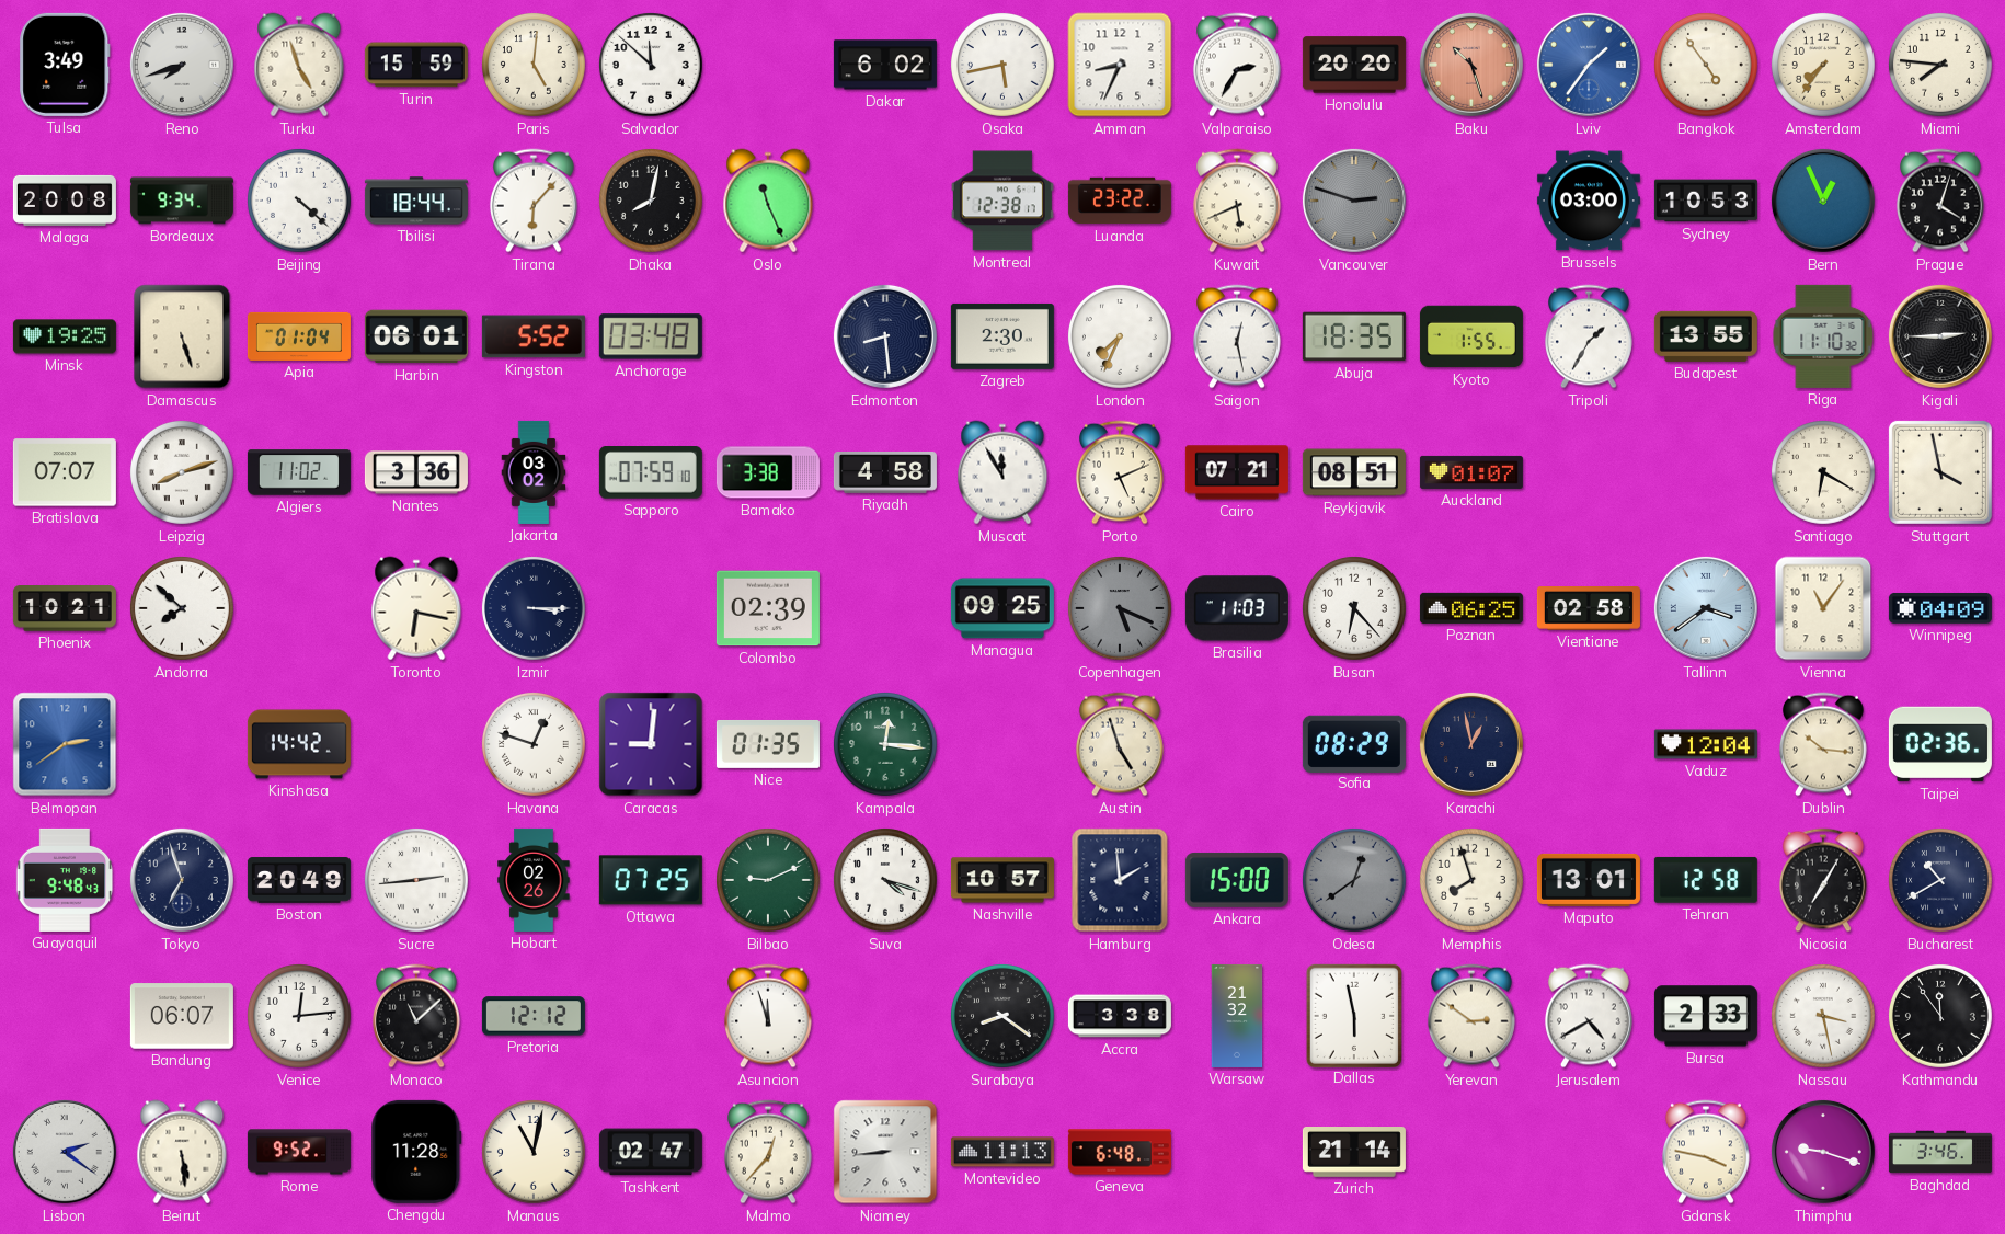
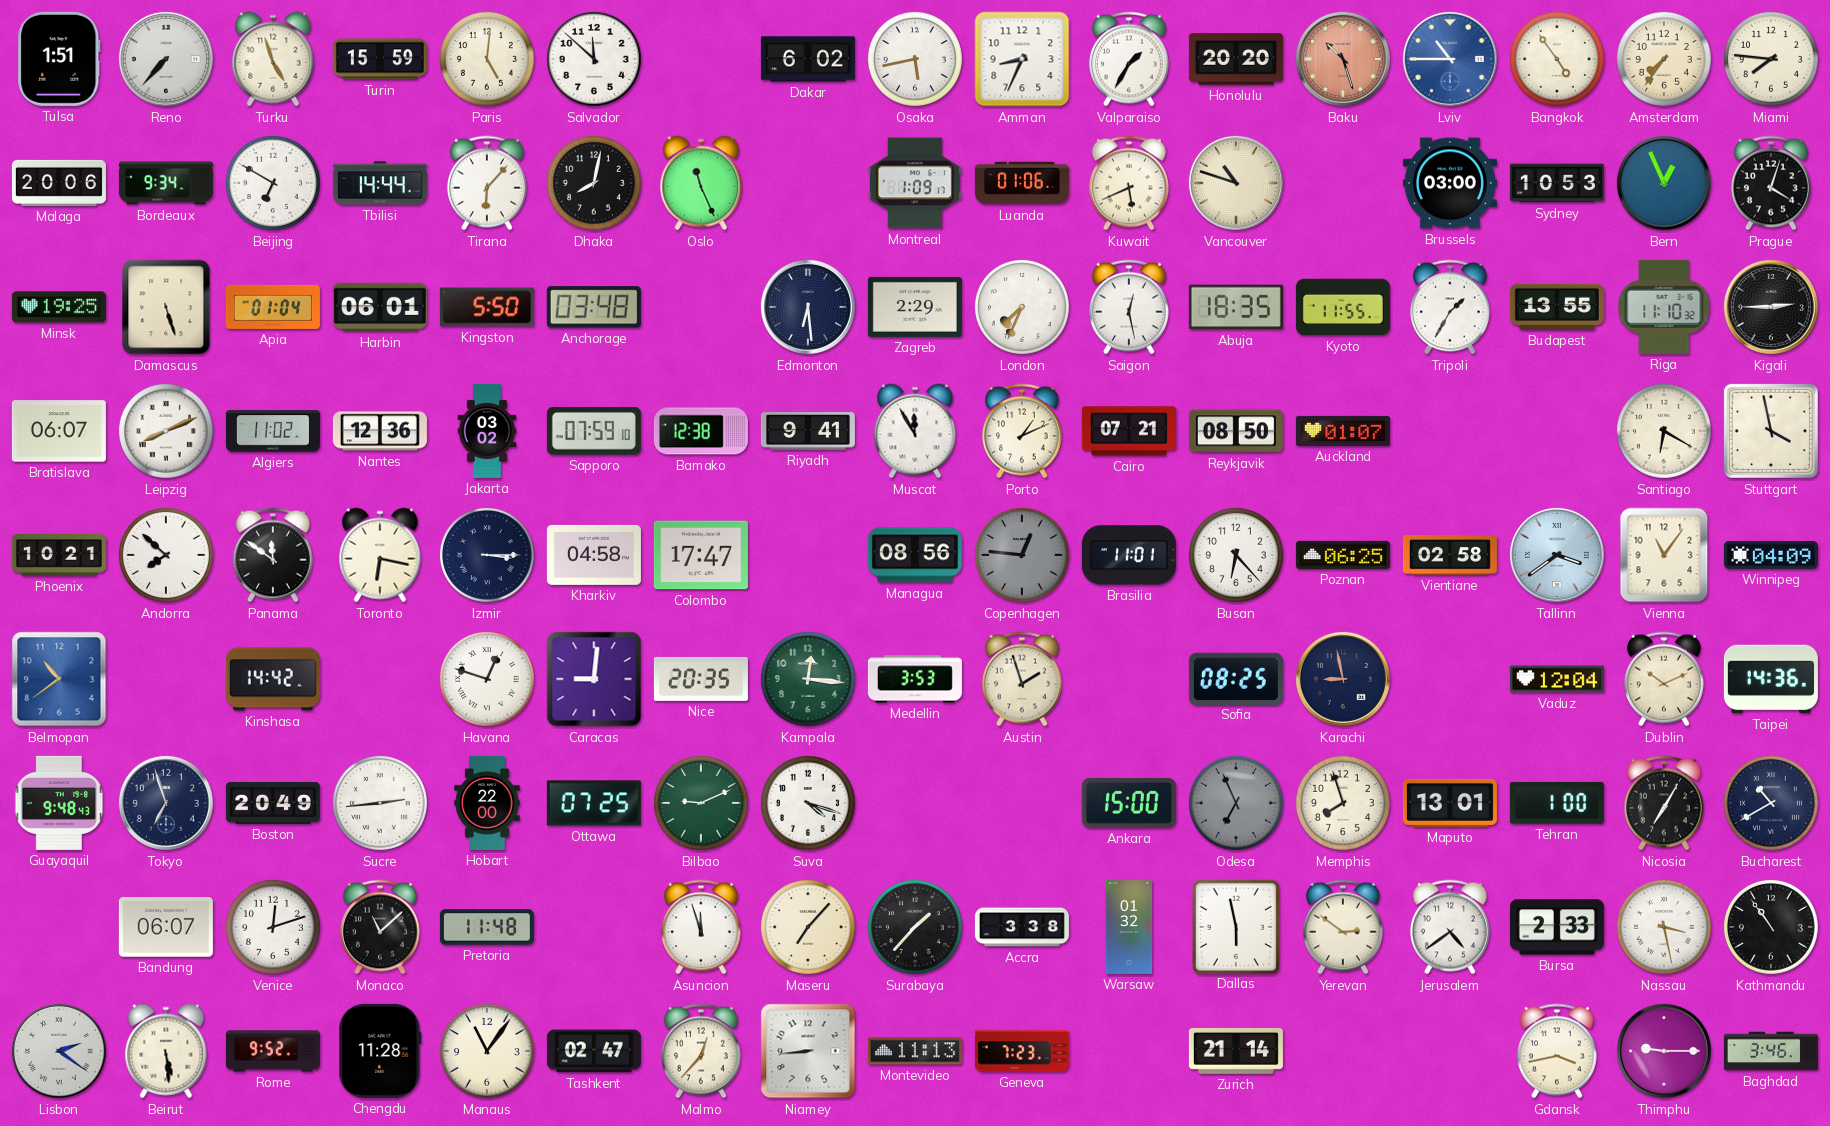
Tulsa: 3:49 -> 1:51
Reno: 7:42 -> 7:37
Valparaiso: 2:35 -> 1:35
Lviv: 1:36 -> 10:45
Malaga: 20:08 -> 20:06
Beijing: 4:22 -> 6:50
Tbilisi: 18:44 -> 14:44
Montreal: 12:38 -> 1:09
Luanda: 23:22 -> 01:06
Vancouver: 2:48 -> 10:48
Vancouver dial: grey -> cream
Kingston: 5:52 -> 5:50
Edmonton: 8:29 -> 6:29
Zagreb: 2:30 -> 2:29
Kyoto: 1:55 -> 11:55
Bratislava: 07:07 -> 06:07
Leipzig: 8:12 -> 8:11
Nantes: 3:36 -> 12:36
Bamako: 3:38 -> 12:38
Riyadh: 4:58 -> 9:41
Porto: 5:11 -> 1:11
Reykjavik: 08:51 -> 08:50
Panama: none -> 11:51
Kharkiv: none -> 04:58
Colombo: 02:39 -> 17:47
Managua: 09:25 -> 08:56
Copenhagen: 5:19 -> 12:46
Brasilia: 11:03 -> 11:01
Belmopan: 2:39 -> 10:39
Nice: 01:35 -> 20:35
Medellin: none -> 3:53
Austin: 4:57 -> 1:57
Sofia: 08:29 -> 08:25
Karachi: 12:58 -> 8:58
Dublin: 10:16 -> 10:11
Taipei: 02:36 -> 14:36
Hobart: 02:26 -> 22:00
Nashville: 10:57 -> none
Hamburg: 1:59 -> none
Odesa: 12:39 -> 6:56
Tehran: 12:58 -> 1:00
Venice: 12:14 -> 12:12
Pretoria: 12:12 -> 11:48
Maseru: none -> 7:07
Surabaya: 8:21 -> 1:37
Warsaw: 21:32 -> 01:32
Jerusalem: 4:40 -> 4:39
Kathmandu: 11:54 -> 10:54
Manaus: 11:02 -> 11:06
Geneva: 6:48 -> 7:23
Gdansk: 3:47 -> 3:43
Thimphu: 9:18 -> 9:15
